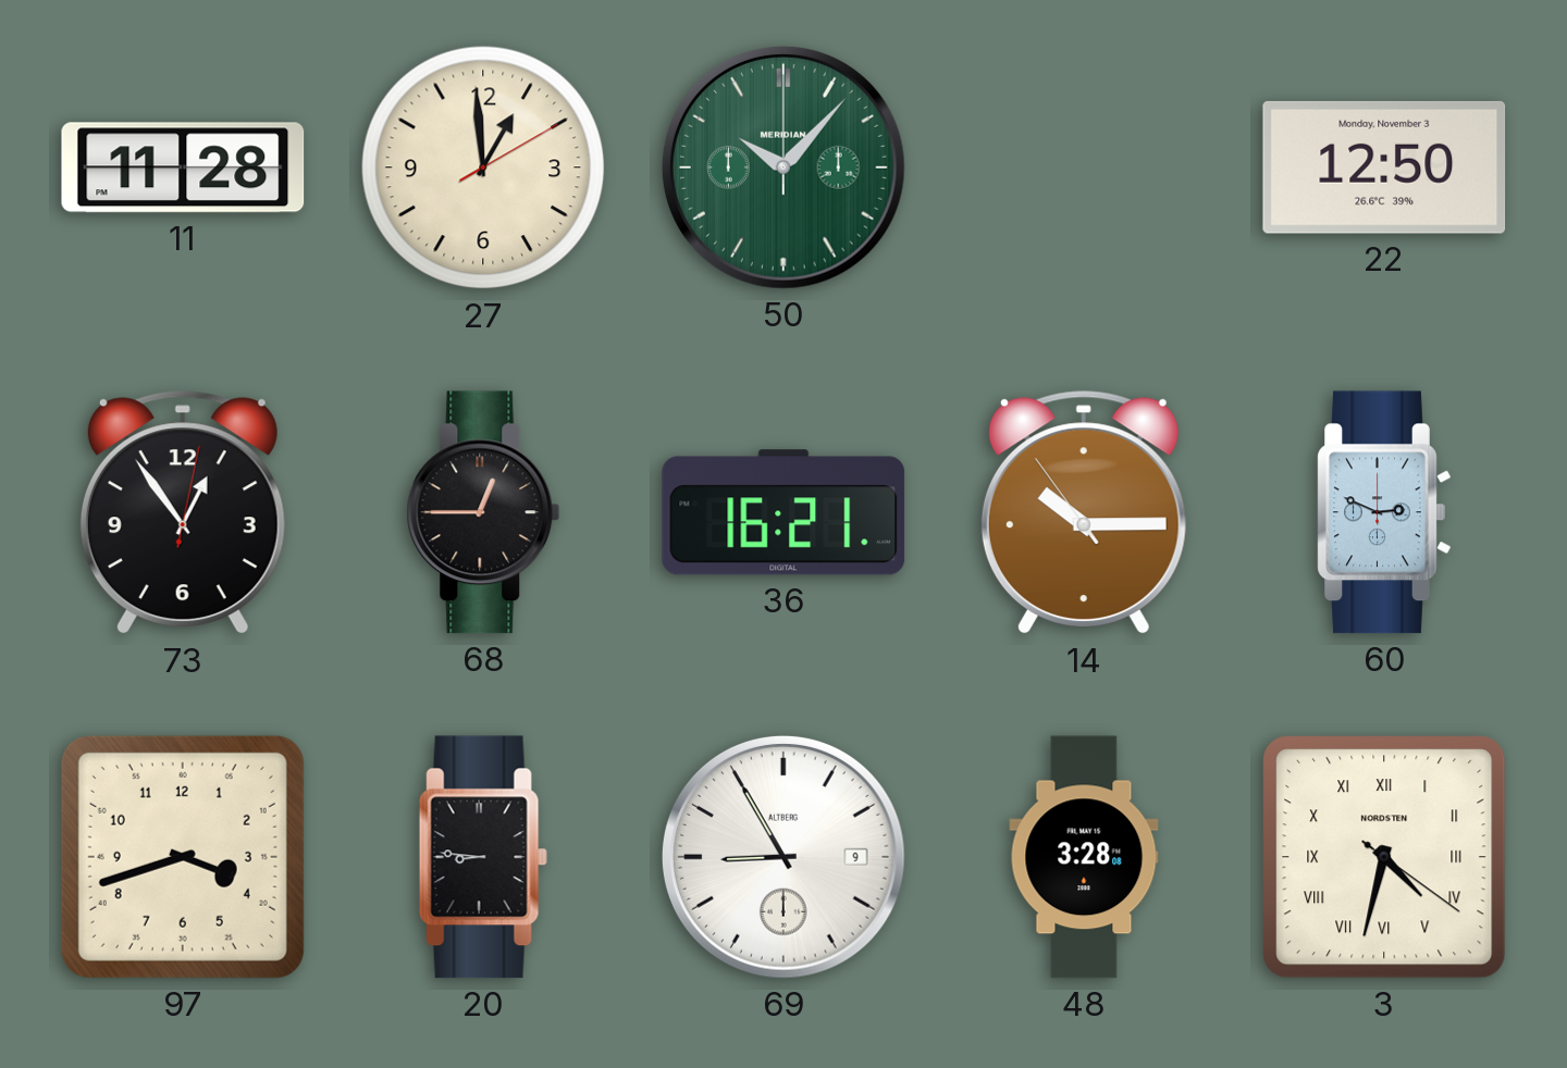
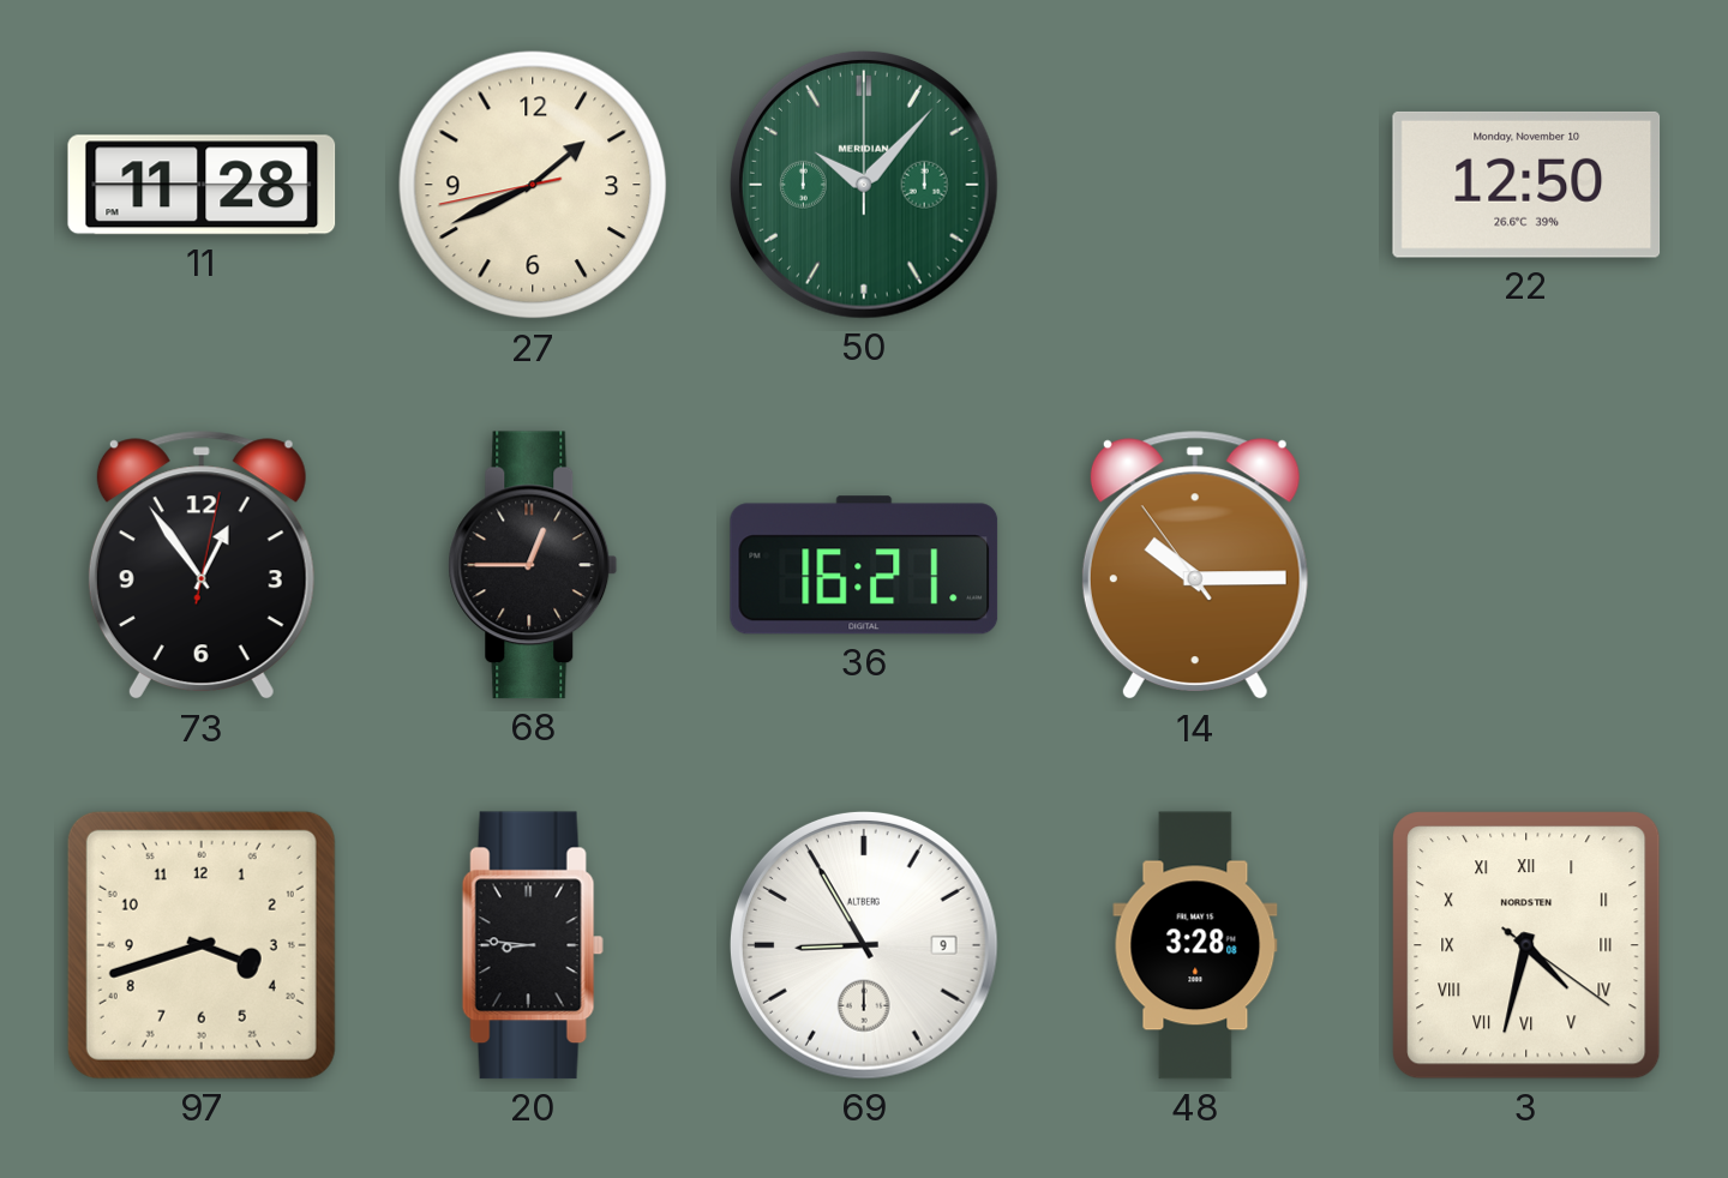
27: 12:59 -> 1:40
22 date: Monday, November 3 -> Monday, November 10
60: 2:49 -> none
